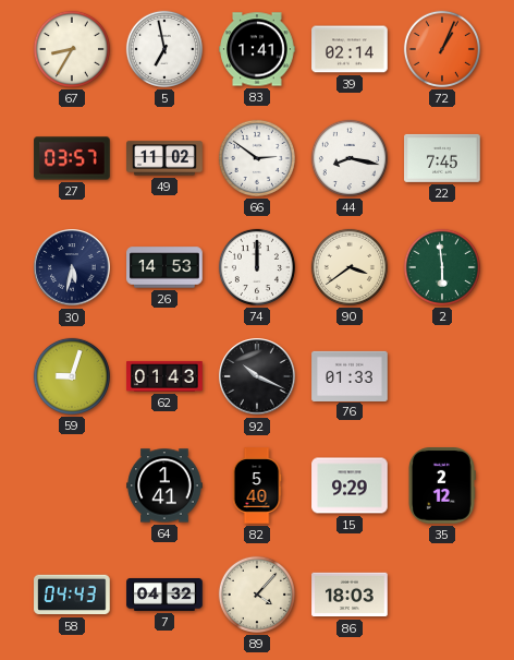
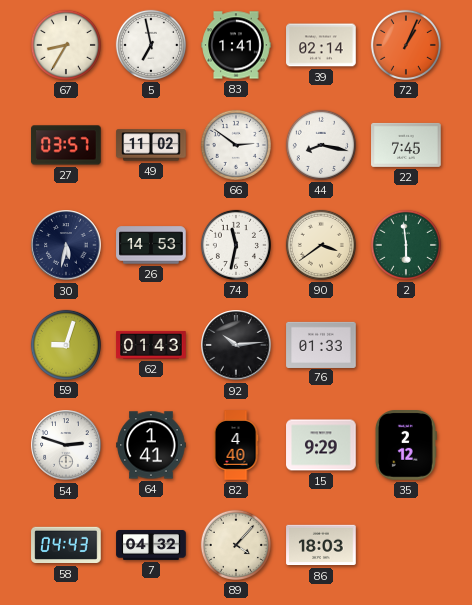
74: 12:00 -> 11:32
92: 10:19 -> 10:14
54: none -> 2:48
82: 5:40 -> 4:40
